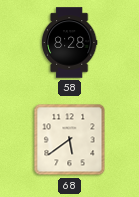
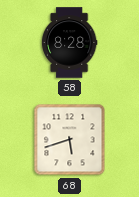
68: 5:39 -> 5:42
